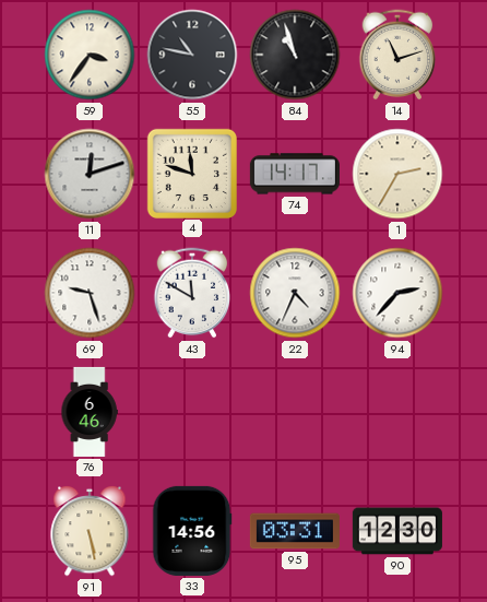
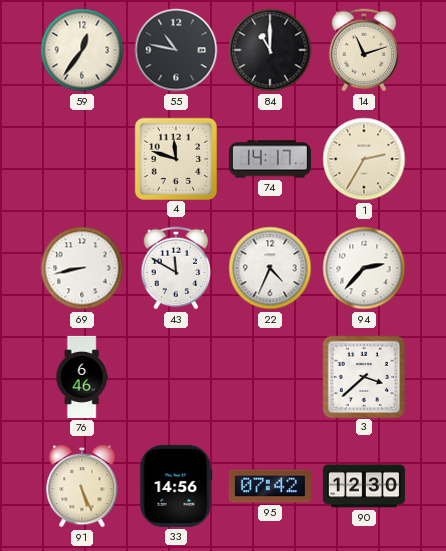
59: 3:36 -> 12:36
84: 10:57 -> 11:00
11: 12:12 -> none
69: 9:27 -> 8:43
3: none -> 3:38
91: 5:28 -> 5:26
95: 03:31 -> 07:42
